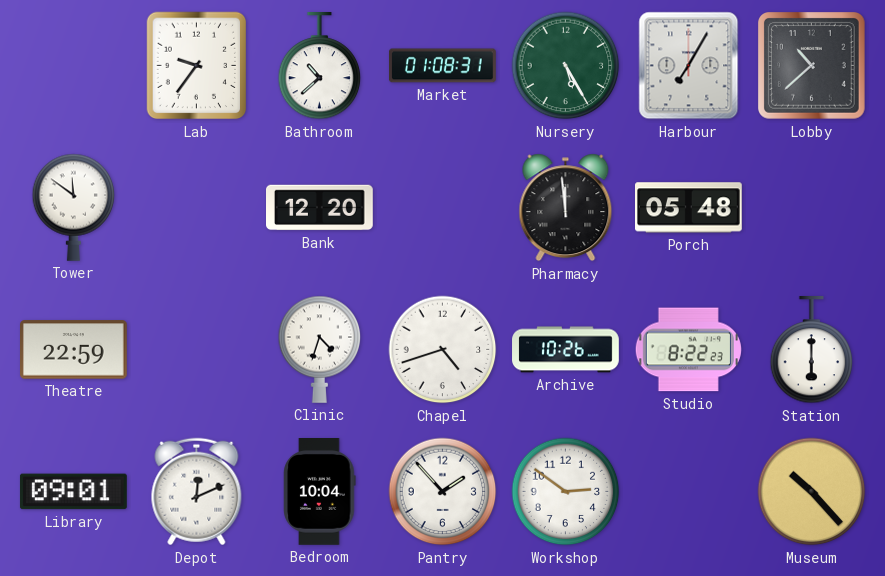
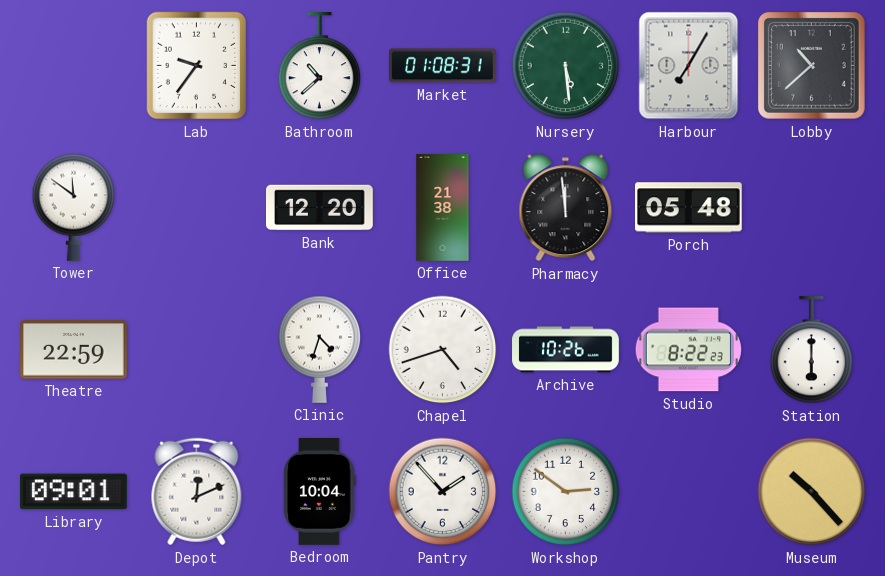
Nursery: 5:25 -> 5:29
Office: none -> 21:38
